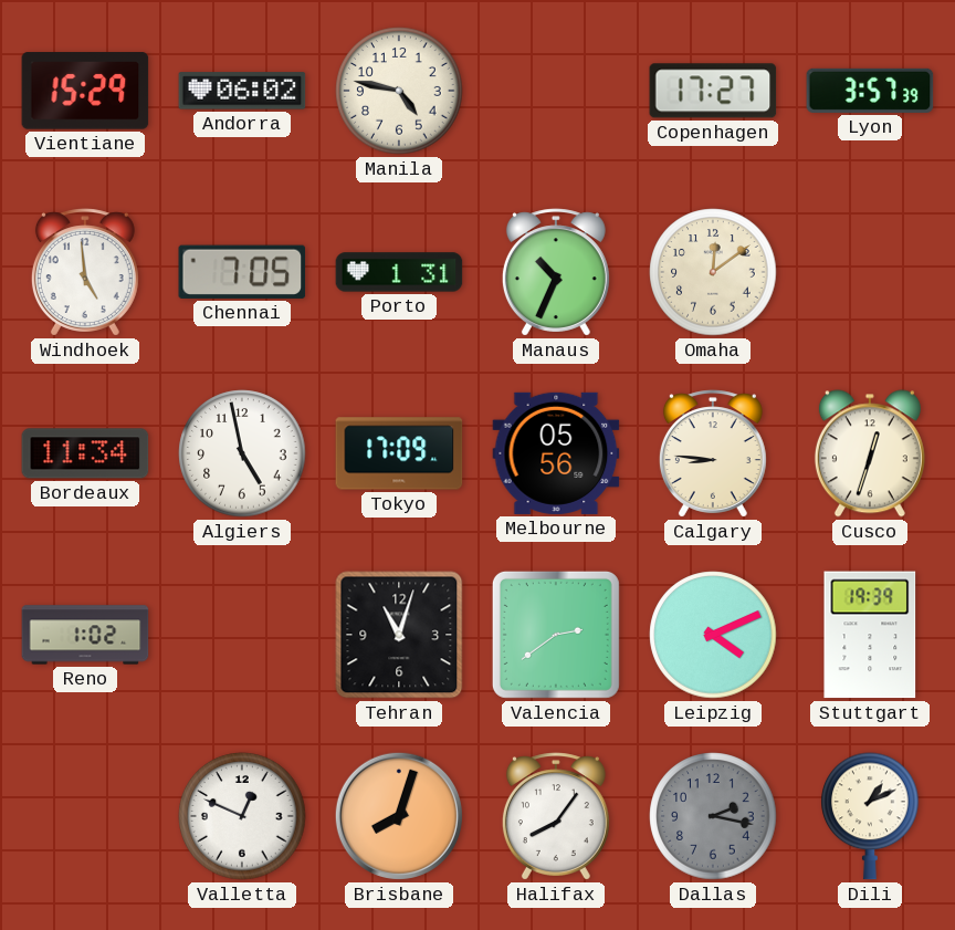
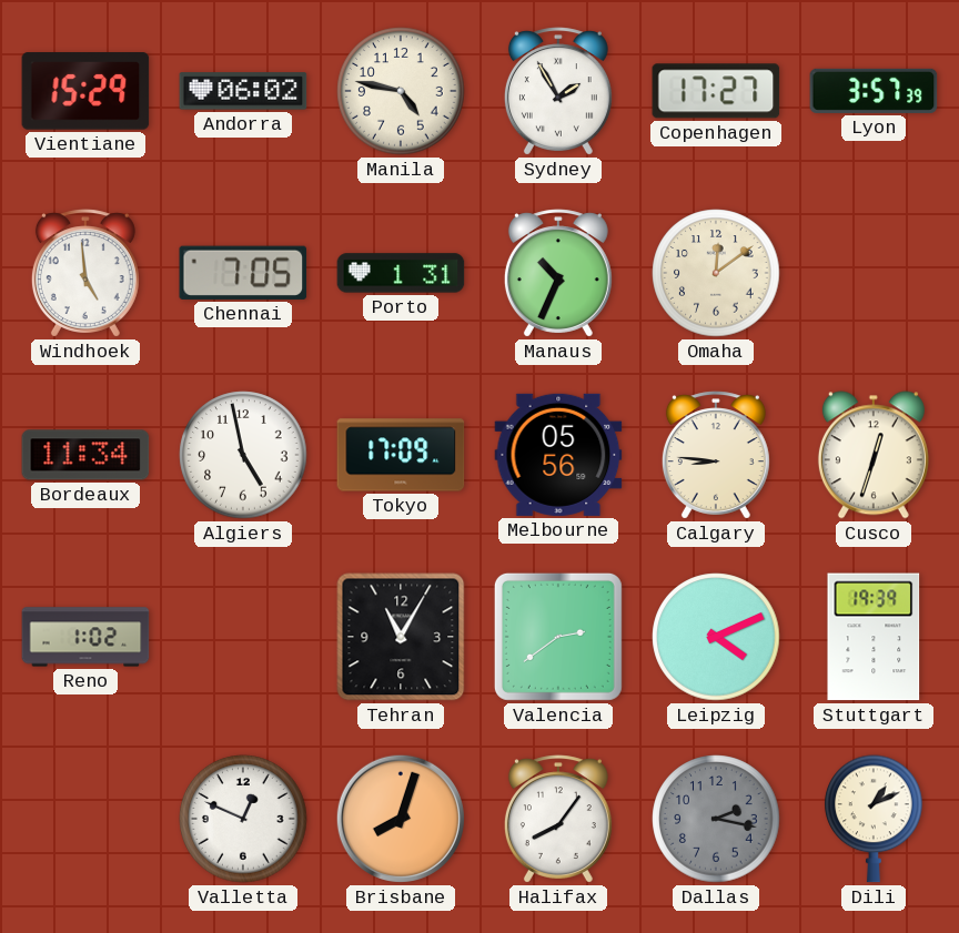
Sydney: none -> 1:55
Tehran: 11:03 -> 11:05
